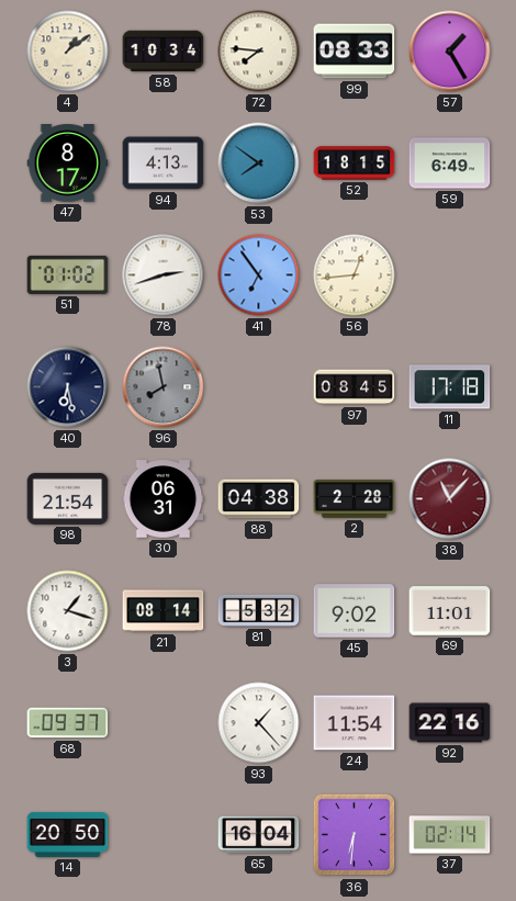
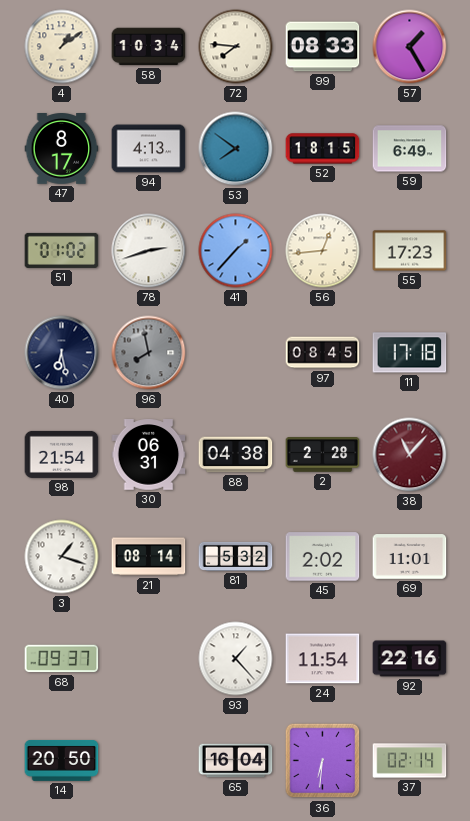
41: 6:54 -> 1:37
55: none -> 17:23
45: 9:02 -> 2:02
